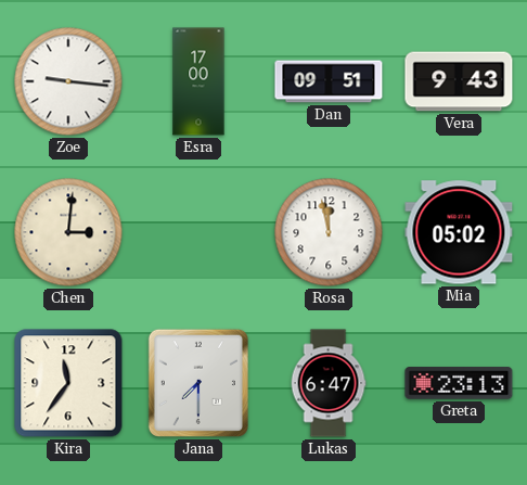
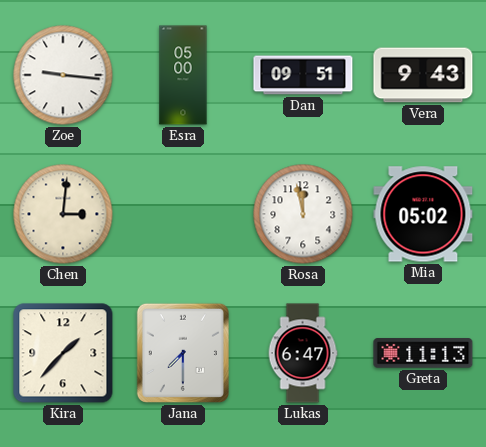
Esra: 17:00 -> 05:00
Kira: 11:36 -> 1:37
Greta: 23:13 -> 11:13
